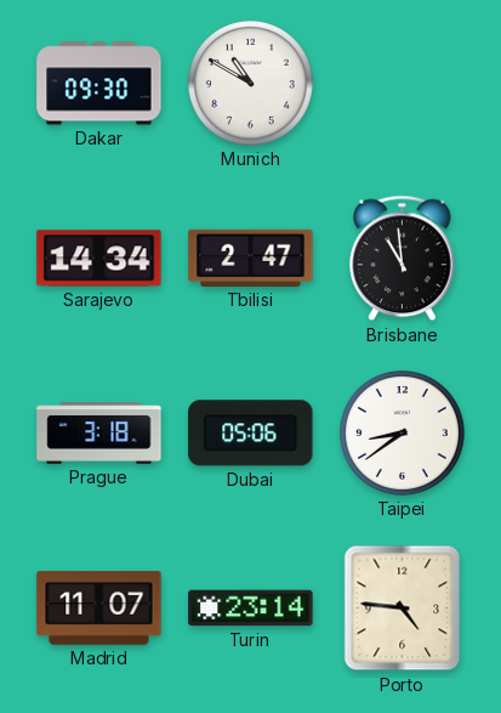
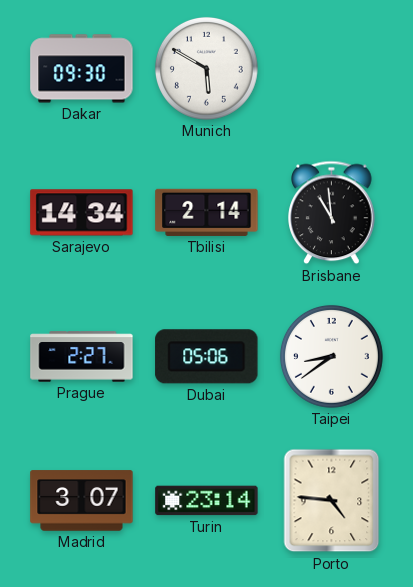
Munich: 10:50 -> 5:50
Tbilisi: 2:47 -> 2:14
Prague: 3:18 -> 2:27
Madrid: 11:07 -> 3:07
